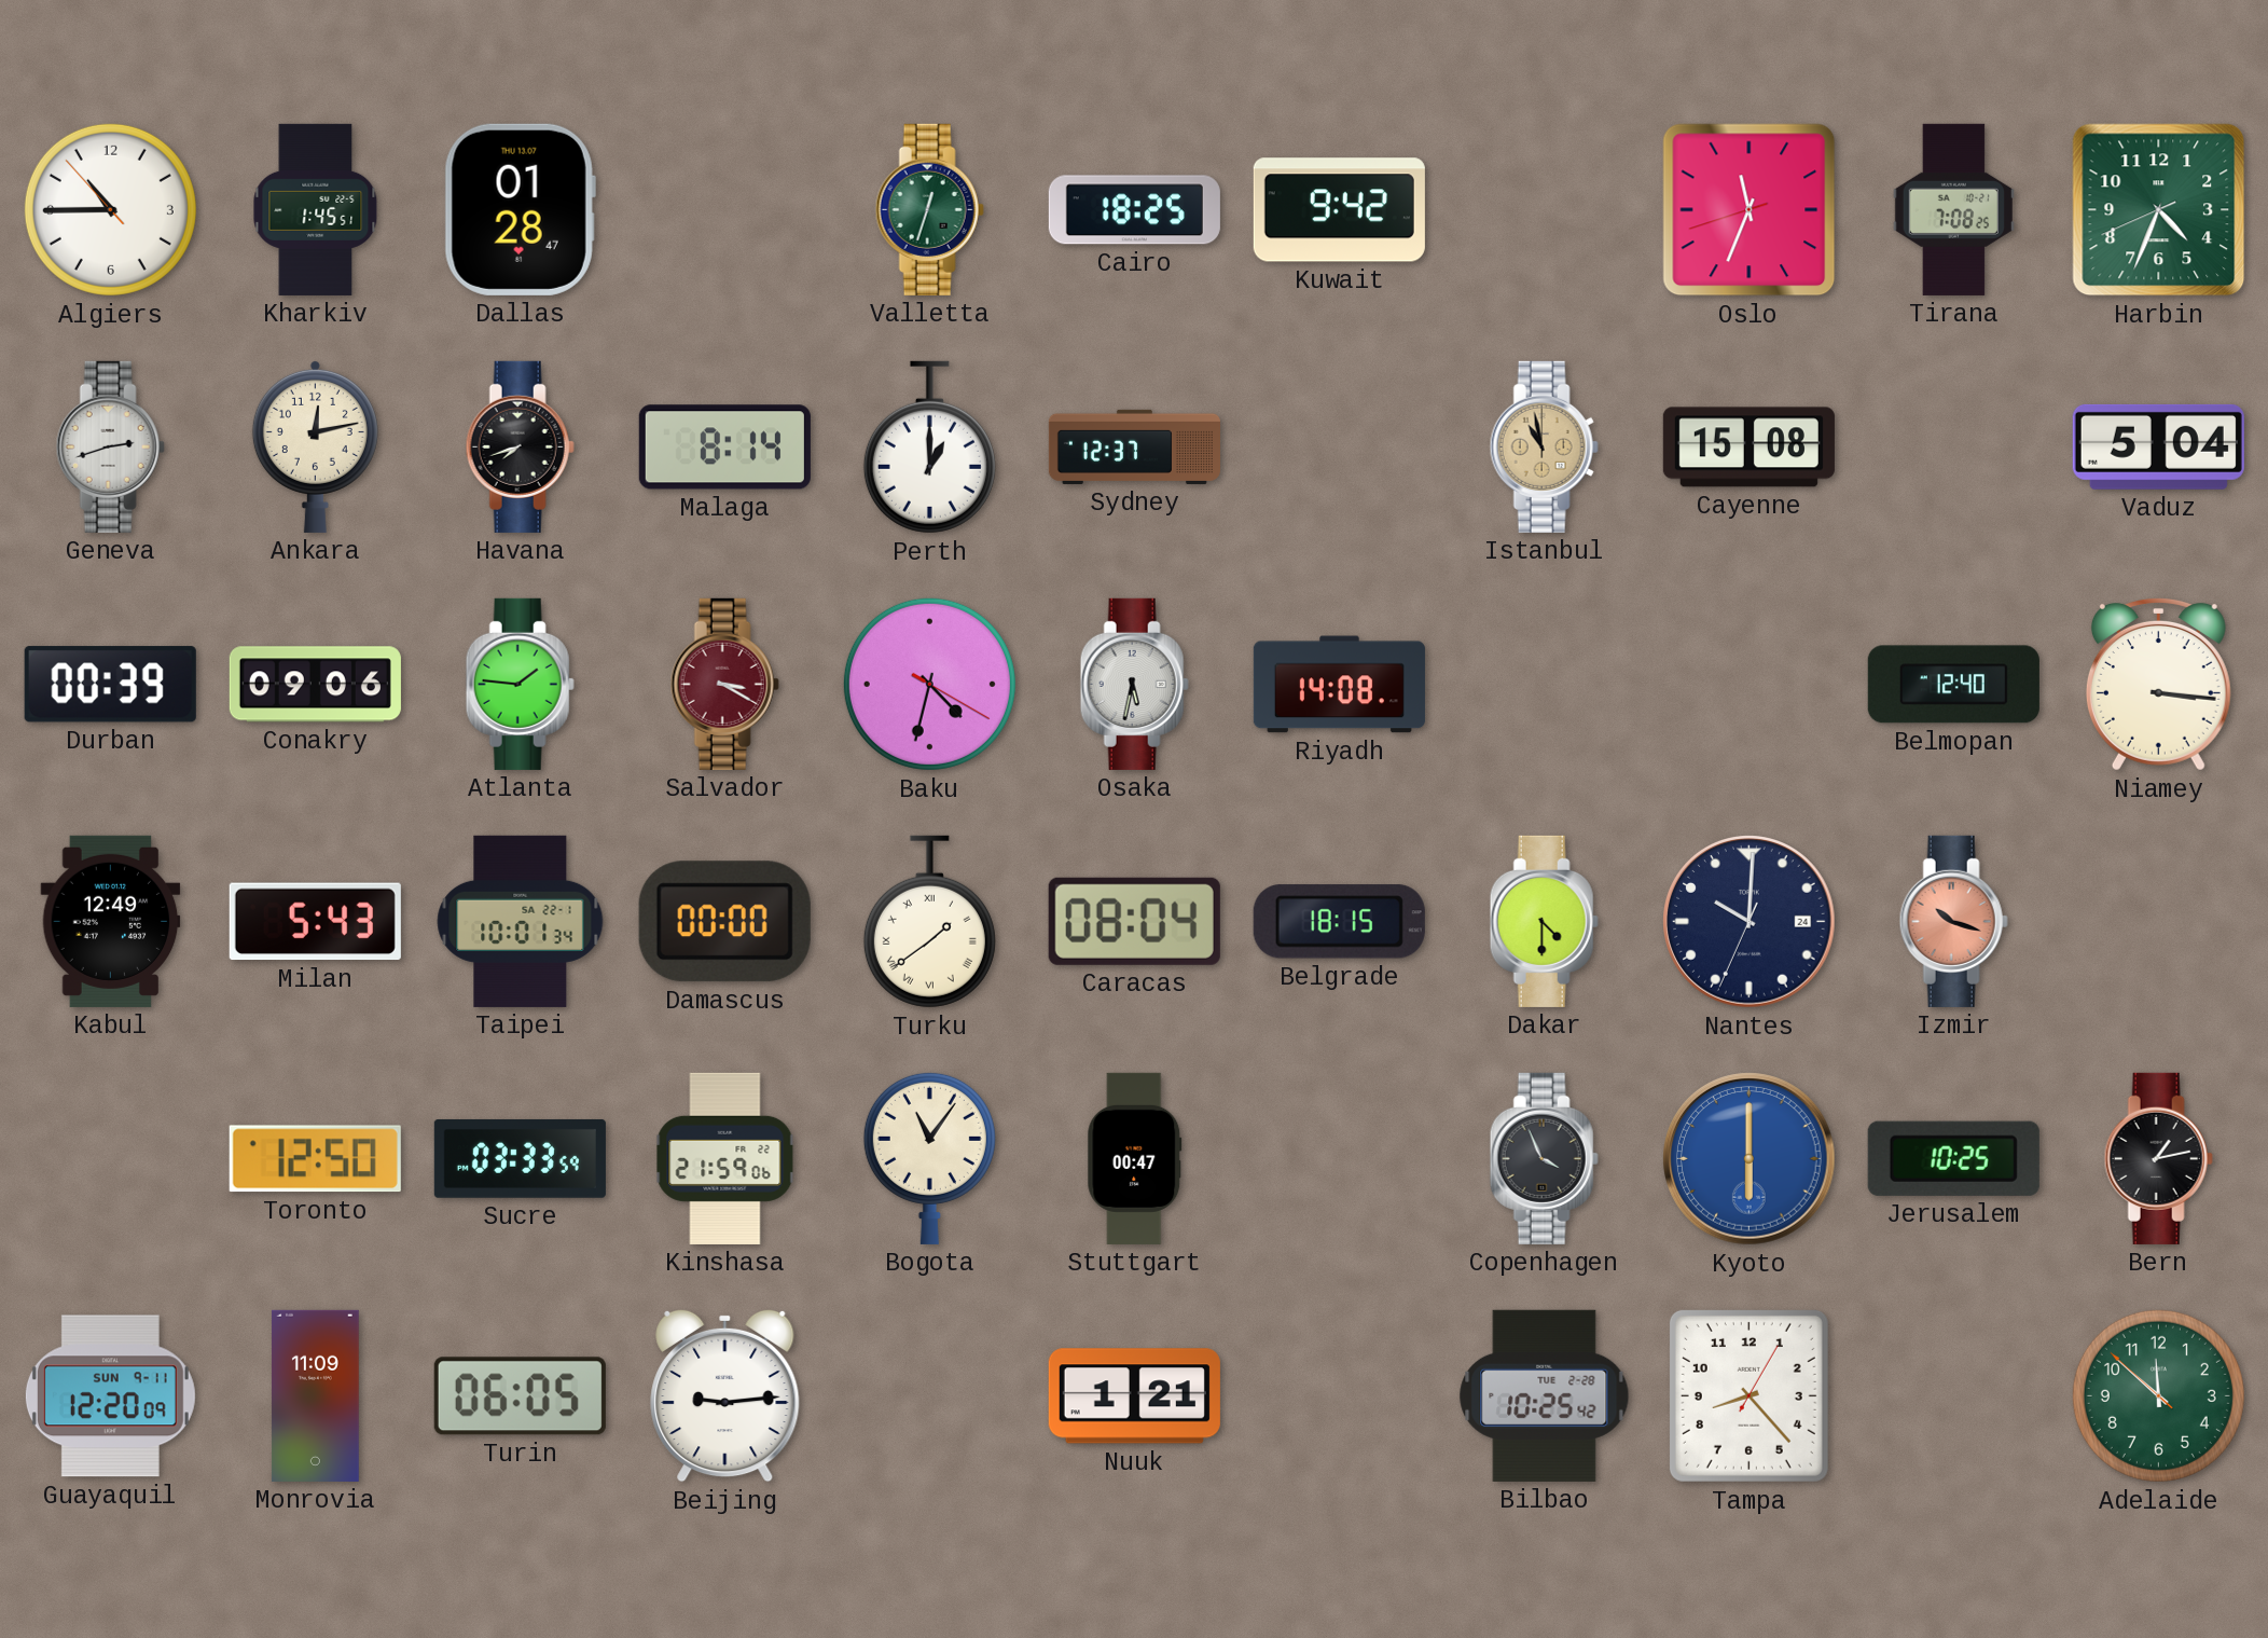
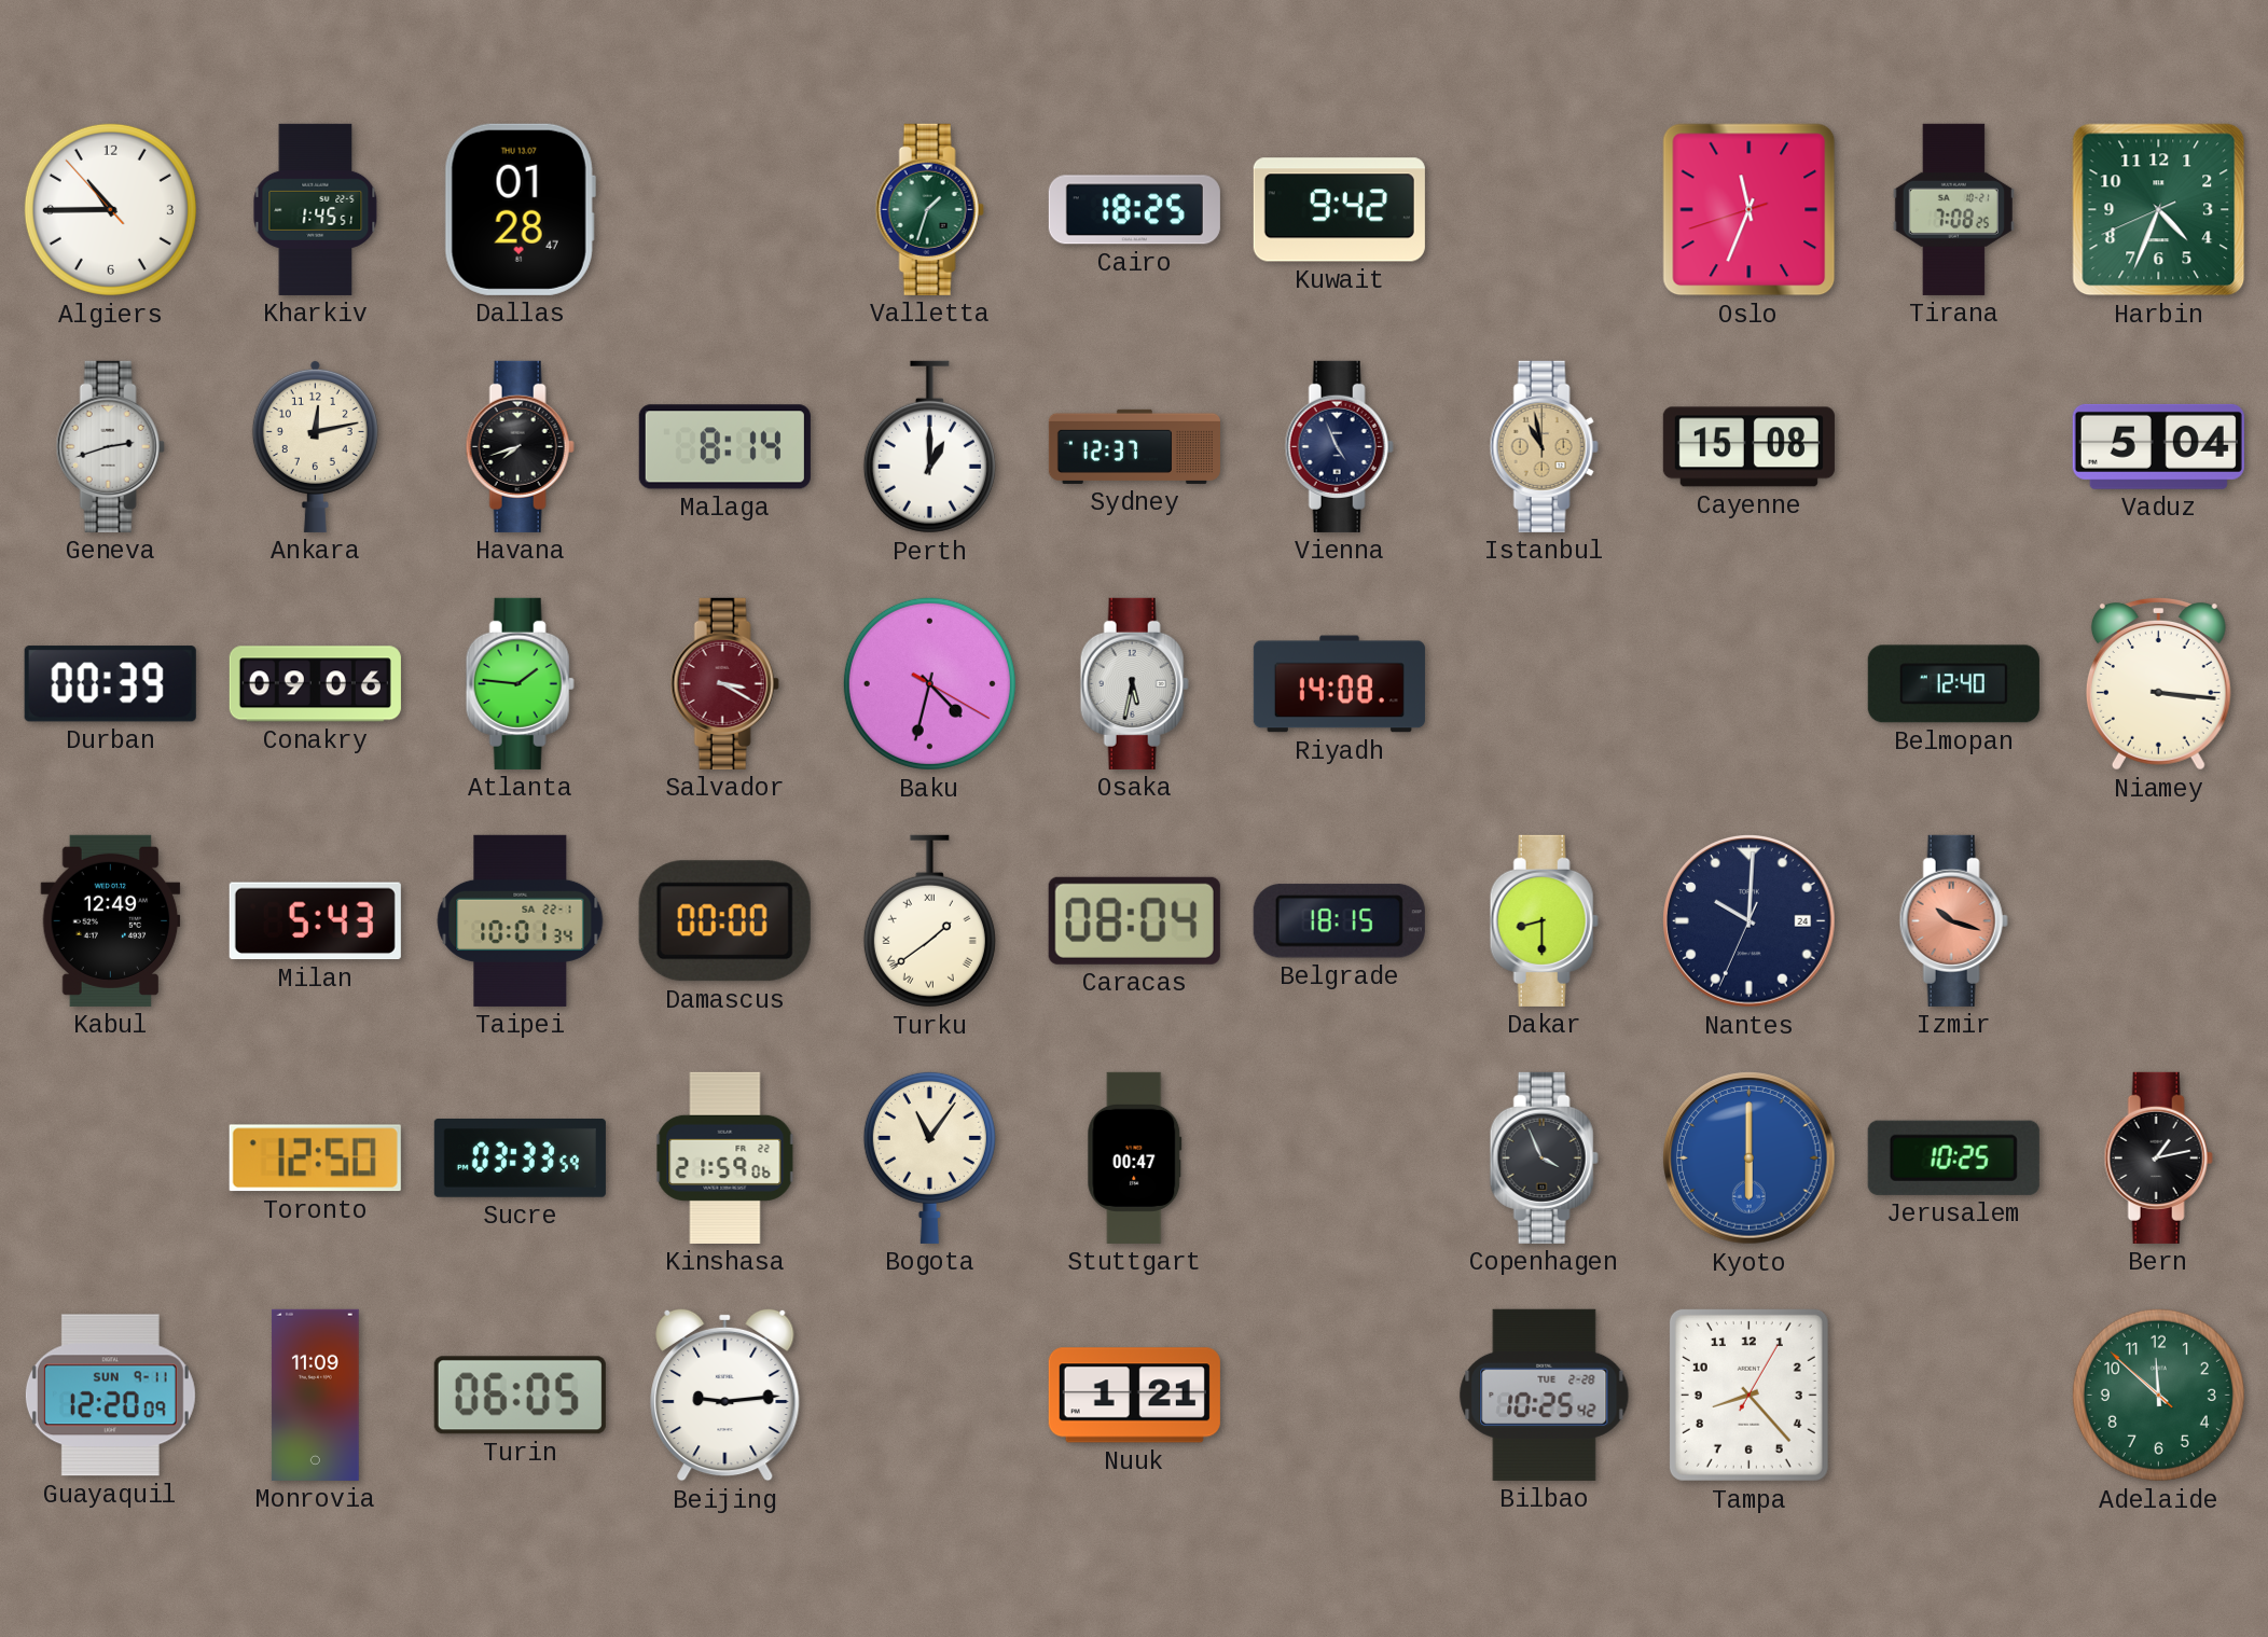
Valletta: 12:33 -> 1:33
Vienna: none -> 4:56
Dakar: 4:30 -> 8:30
